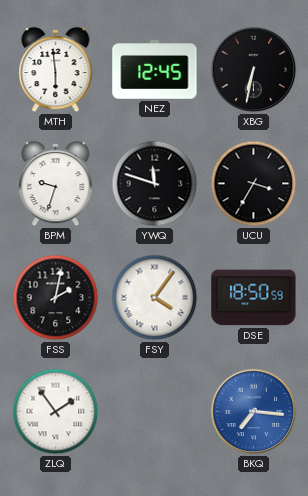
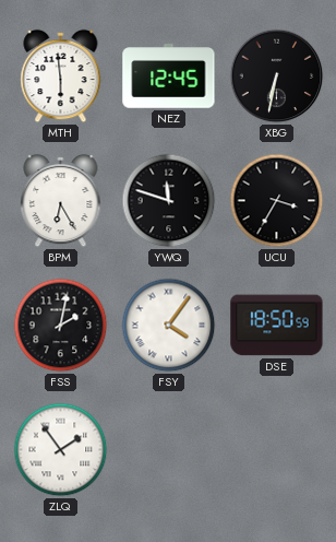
BPM: 9:33 -> 6:25
BKQ: 7:16 -> none
